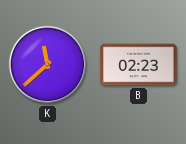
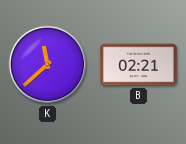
B: 02:23 -> 02:21
